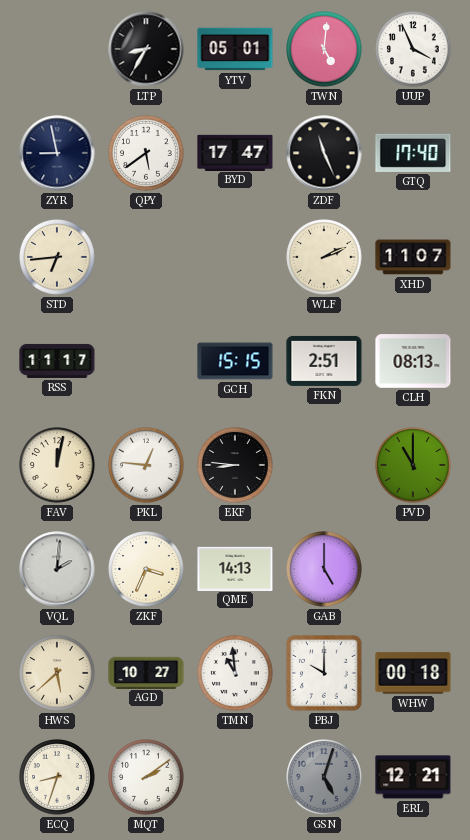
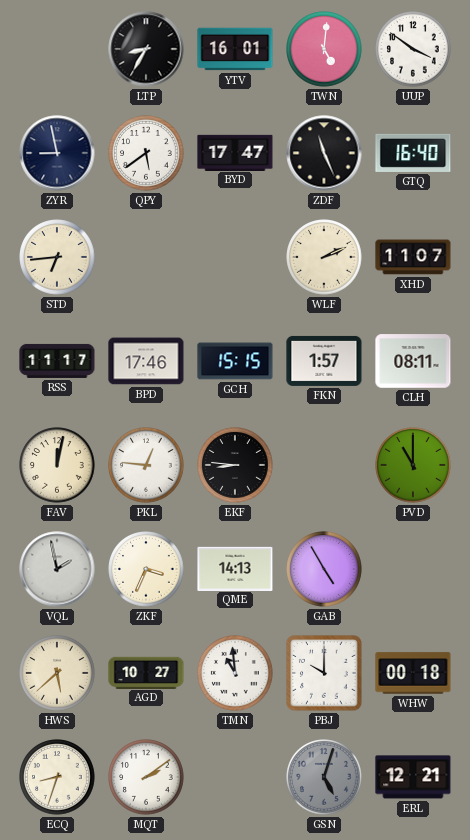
YTV: 05:01 -> 16:01
UUP: 3:56 -> 3:51
GTQ: 17:40 -> 16:40
BPD: none -> 17:46
FKN: 2:51 -> 1:57
CLH: 08:13 -> 08:11
VQL: 2:01 -> 1:58
GAB: 5:00 -> 4:55
